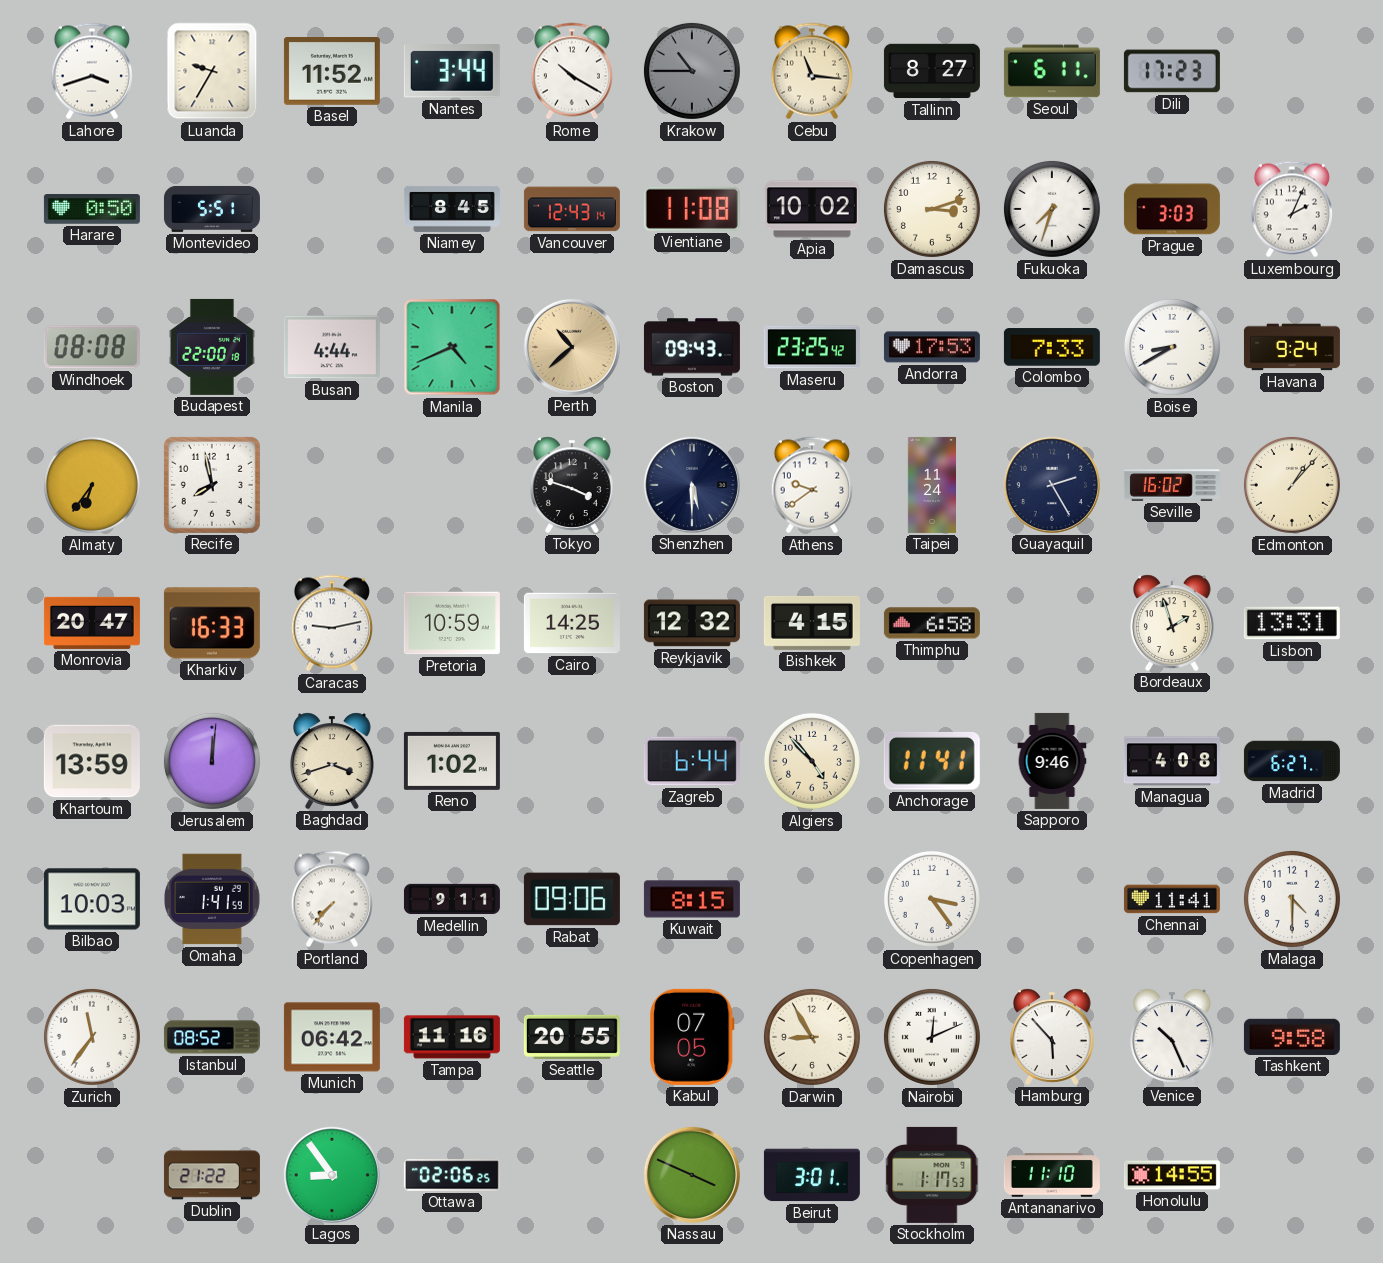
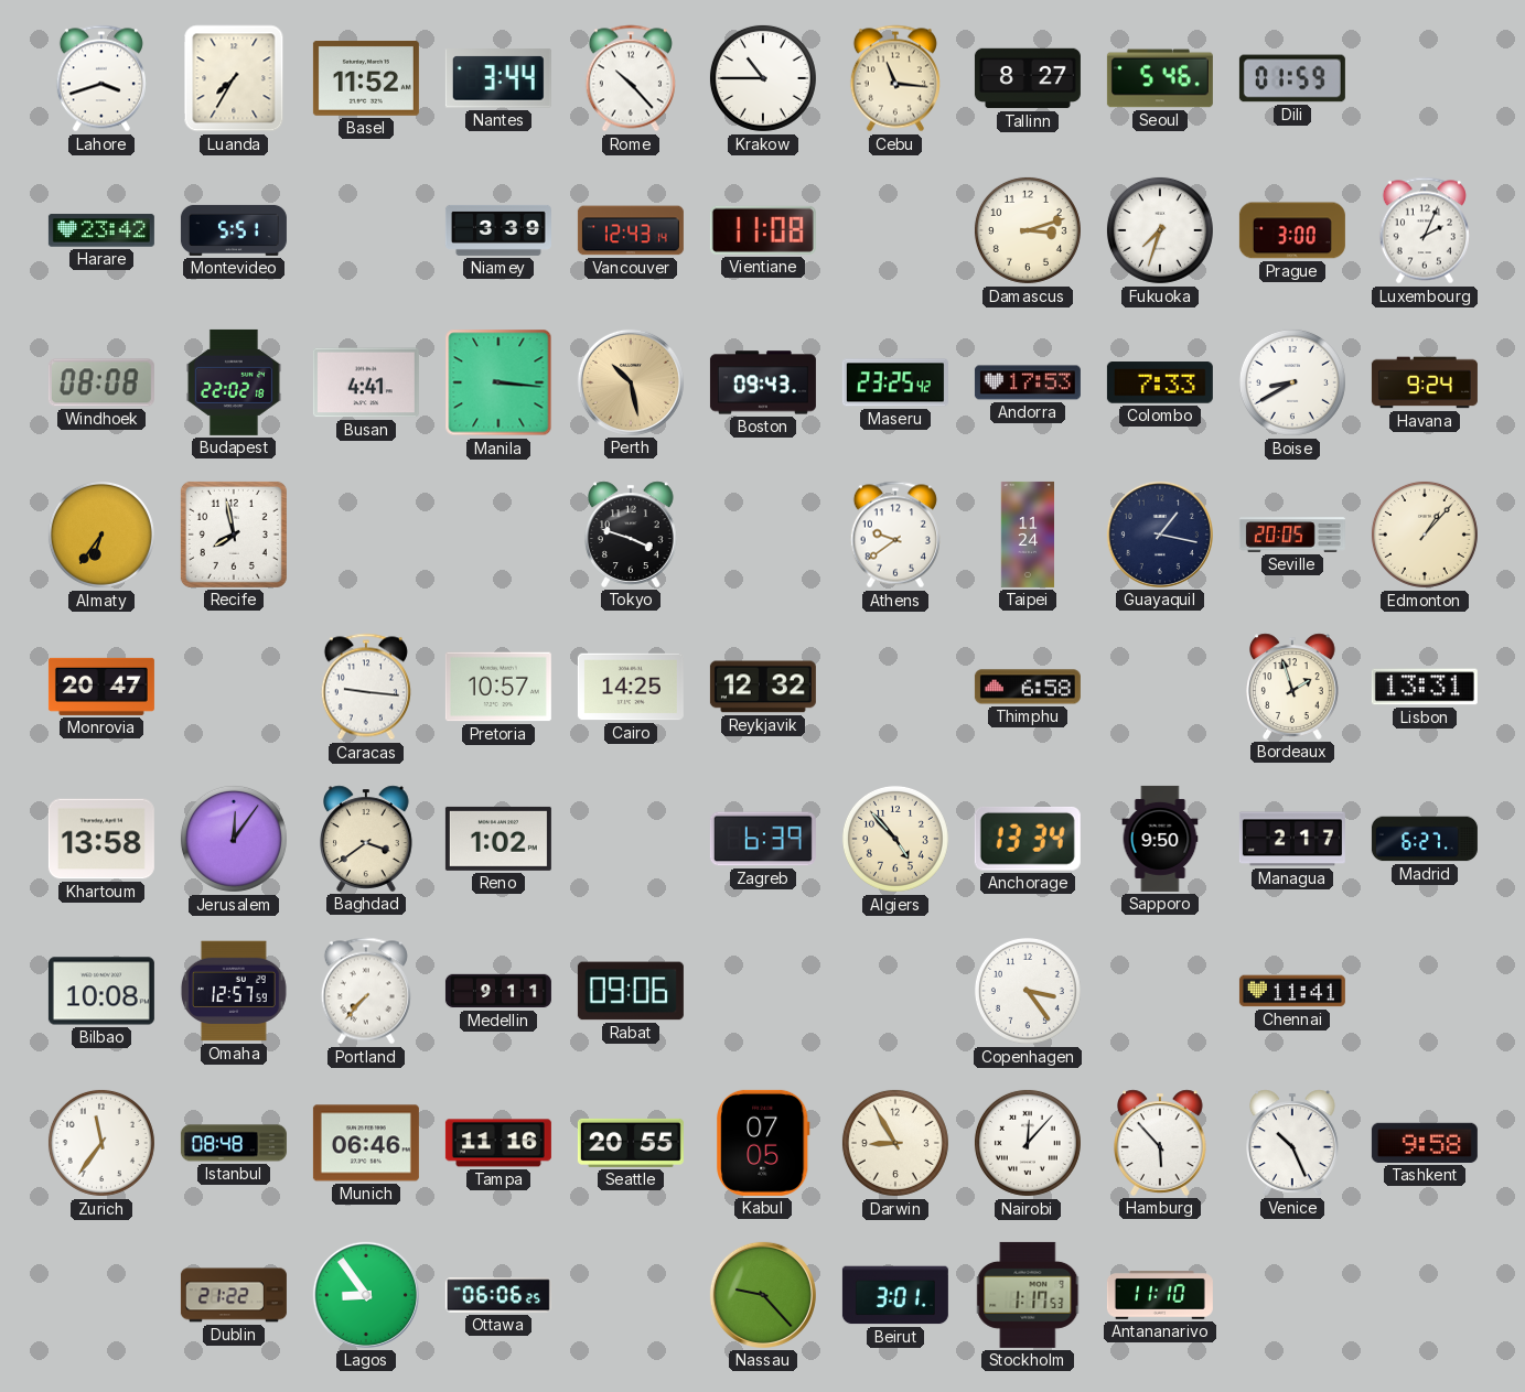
Luanda: 9:35 -> 7:35
Rome: 10:20 -> 10:23
Krakow dial: grey -> white
Seoul: 6:11 -> 5:46
Dili: 17:23 -> 01:59
Harare: 0:50 -> 23:42
Niamey: 8:45 -> 3:39
Apia: 10:02 -> none
Prague: 3:03 -> 3:00
Budapest: 22:00 -> 22:02
Busan: 4:44 -> 4:41
Manila: 4:41 -> 3:16
Perth: 10:38 -> 10:28
Shenzhen: 5:30 -> none
Guayaquil: 2:25 -> 1:17
Seville: 16:02 -> 20:05
Kharkiv: 16:33 -> none
Caracas: 9:13 -> 9:16
Pretoria: 10:59 -> 10:57
Bishkek: 4:15 -> none
Khartoum: 13:59 -> 13:58
Jerusalem: 12:01 -> 12:06
Baghdad: 3:42 -> 3:39
Zagreb: 6:44 -> 6:39
Anchorage: 11:41 -> 13:34
Sapporo: 9:46 -> 9:50
Managua: 4:08 -> 2:17
Bilbao: 10:03 -> 10:08
Omaha: 1:41 -> 12:57
Kuwait: 8:15 -> none
Malaga: 4:30 -> none
Istanbul: 08:52 -> 08:48
Munich: 06:42 -> 06:46
Nairobi: 12:11 -> 12:07
Ottawa: 02:06 -> 06:06
Nassau: 3:49 -> 9:23
Honolulu: 14:55 -> none
